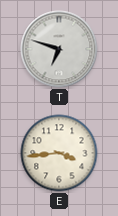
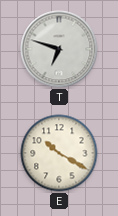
E: 3:44 -> 10:20
